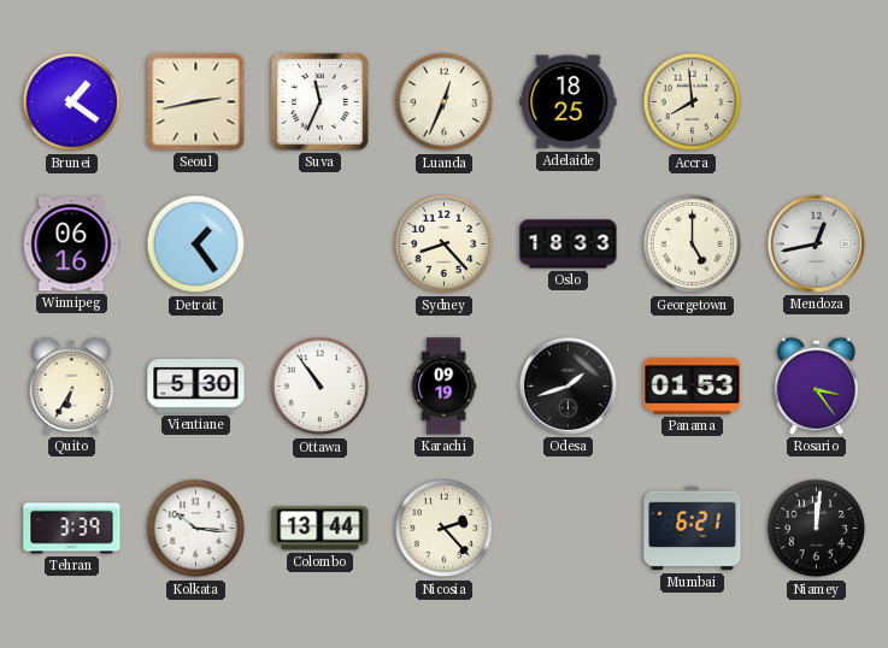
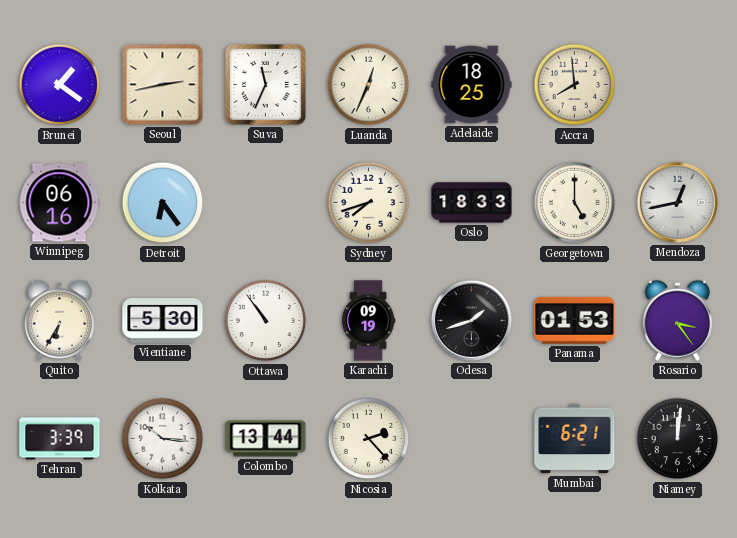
Detroit: 1:24 -> 6:24
Sydney: 8:23 -> 7:42
